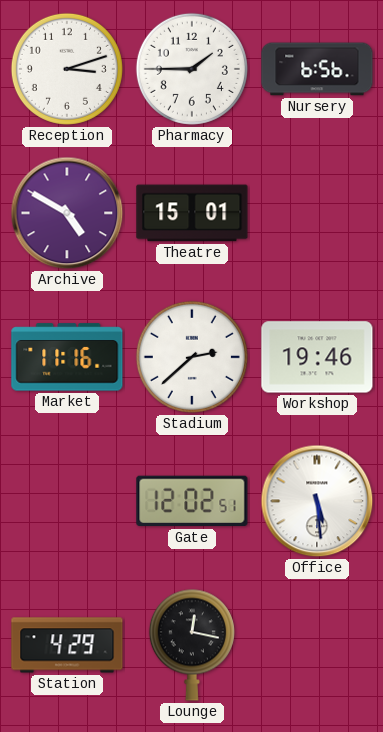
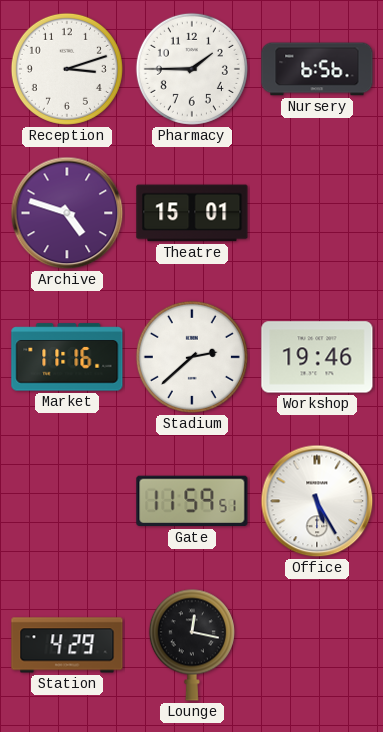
Archive: 4:50 -> 4:48
Gate: 12:02 -> 11:59
Office: 5:29 -> 5:25
